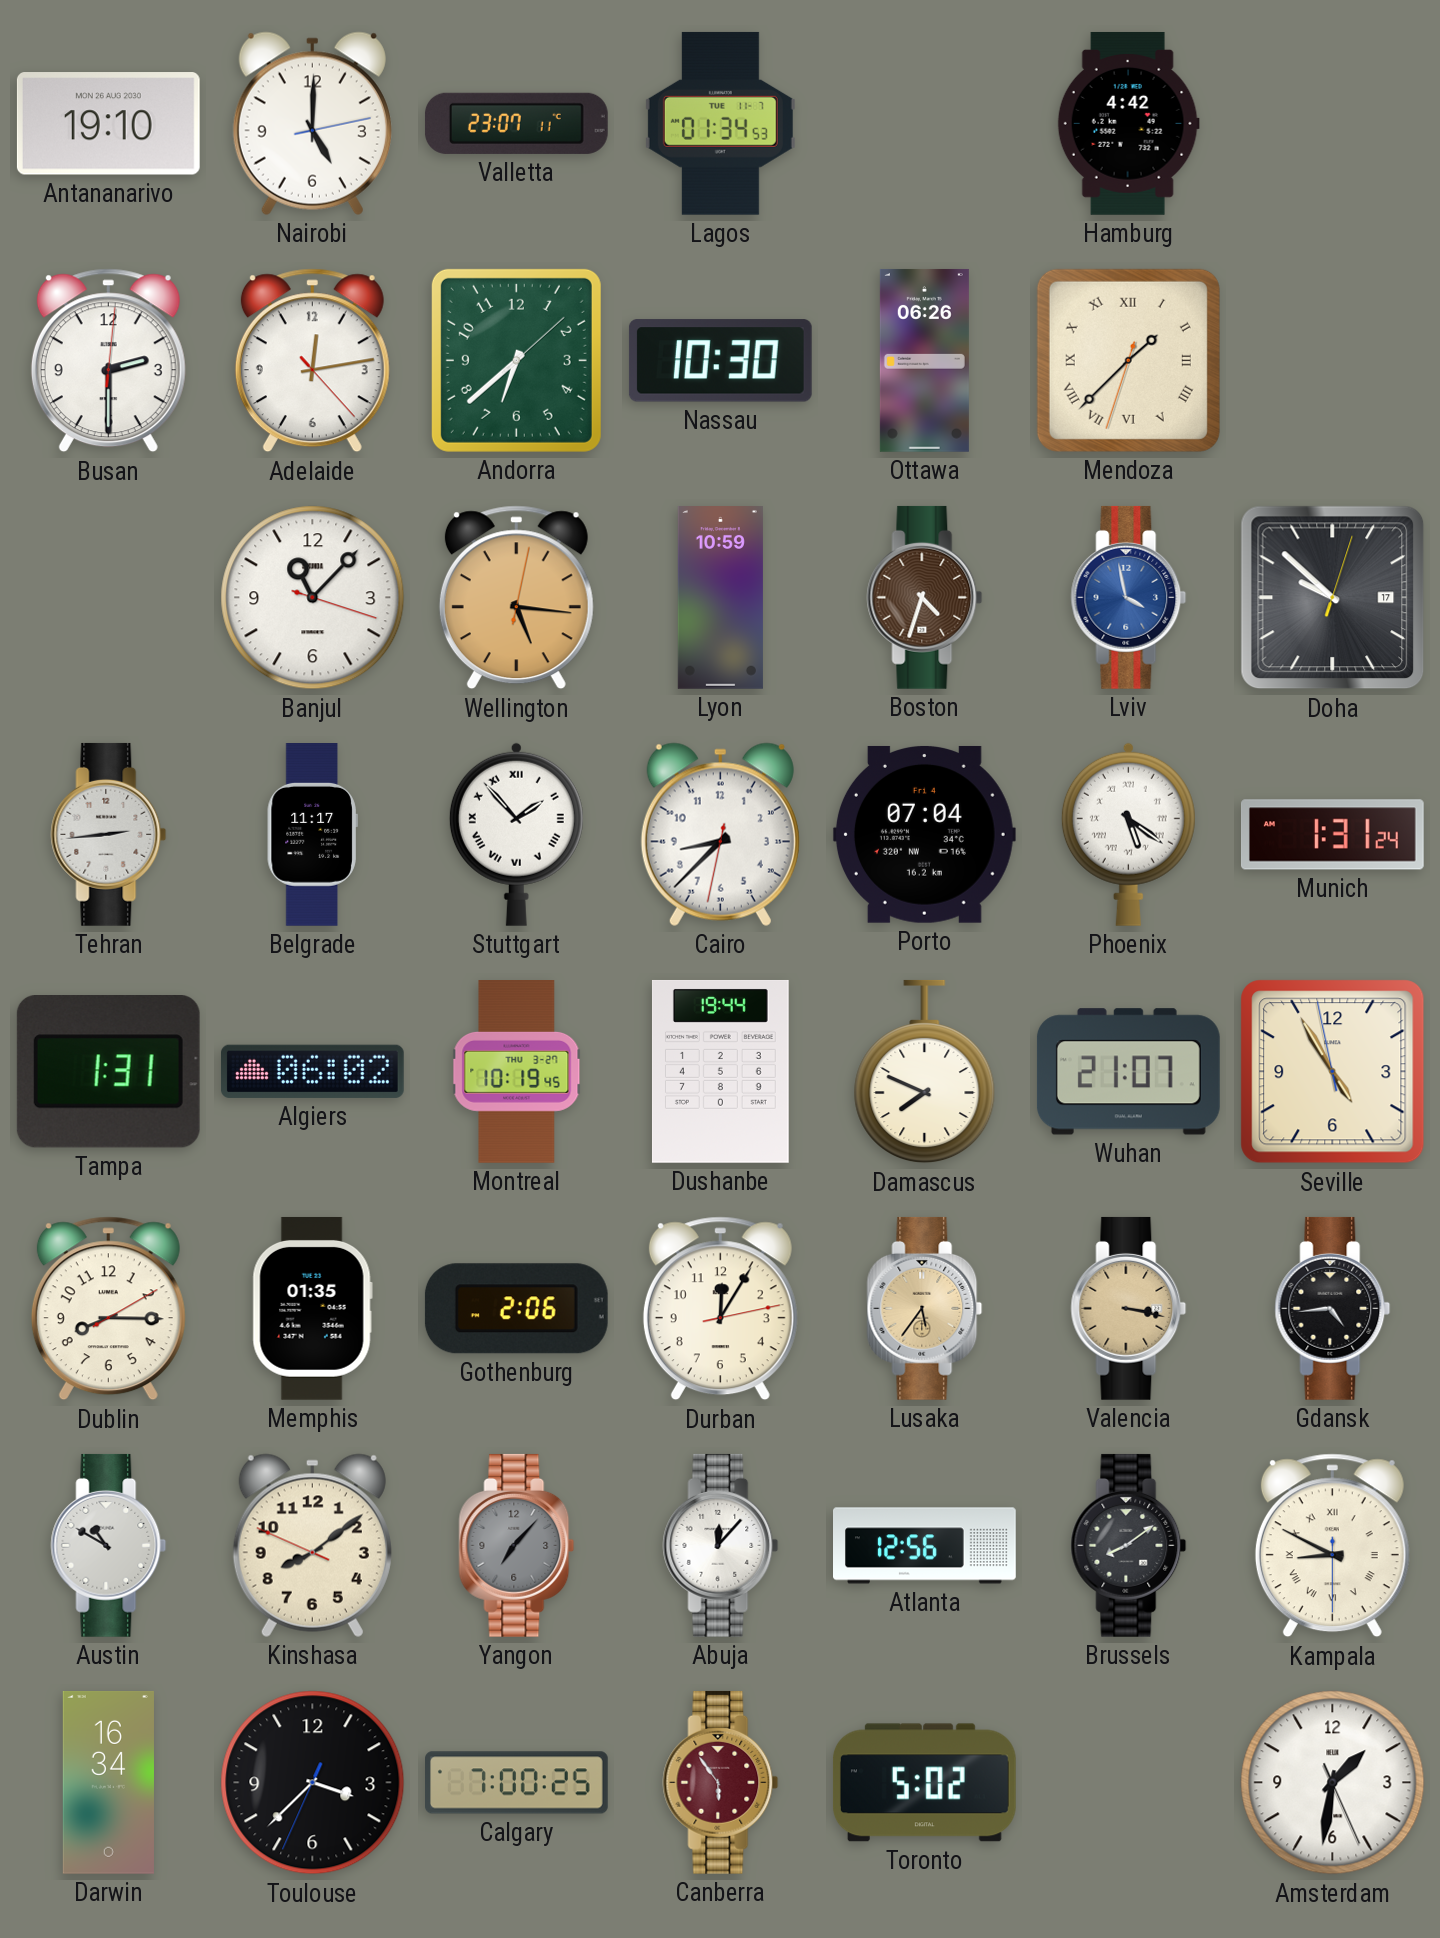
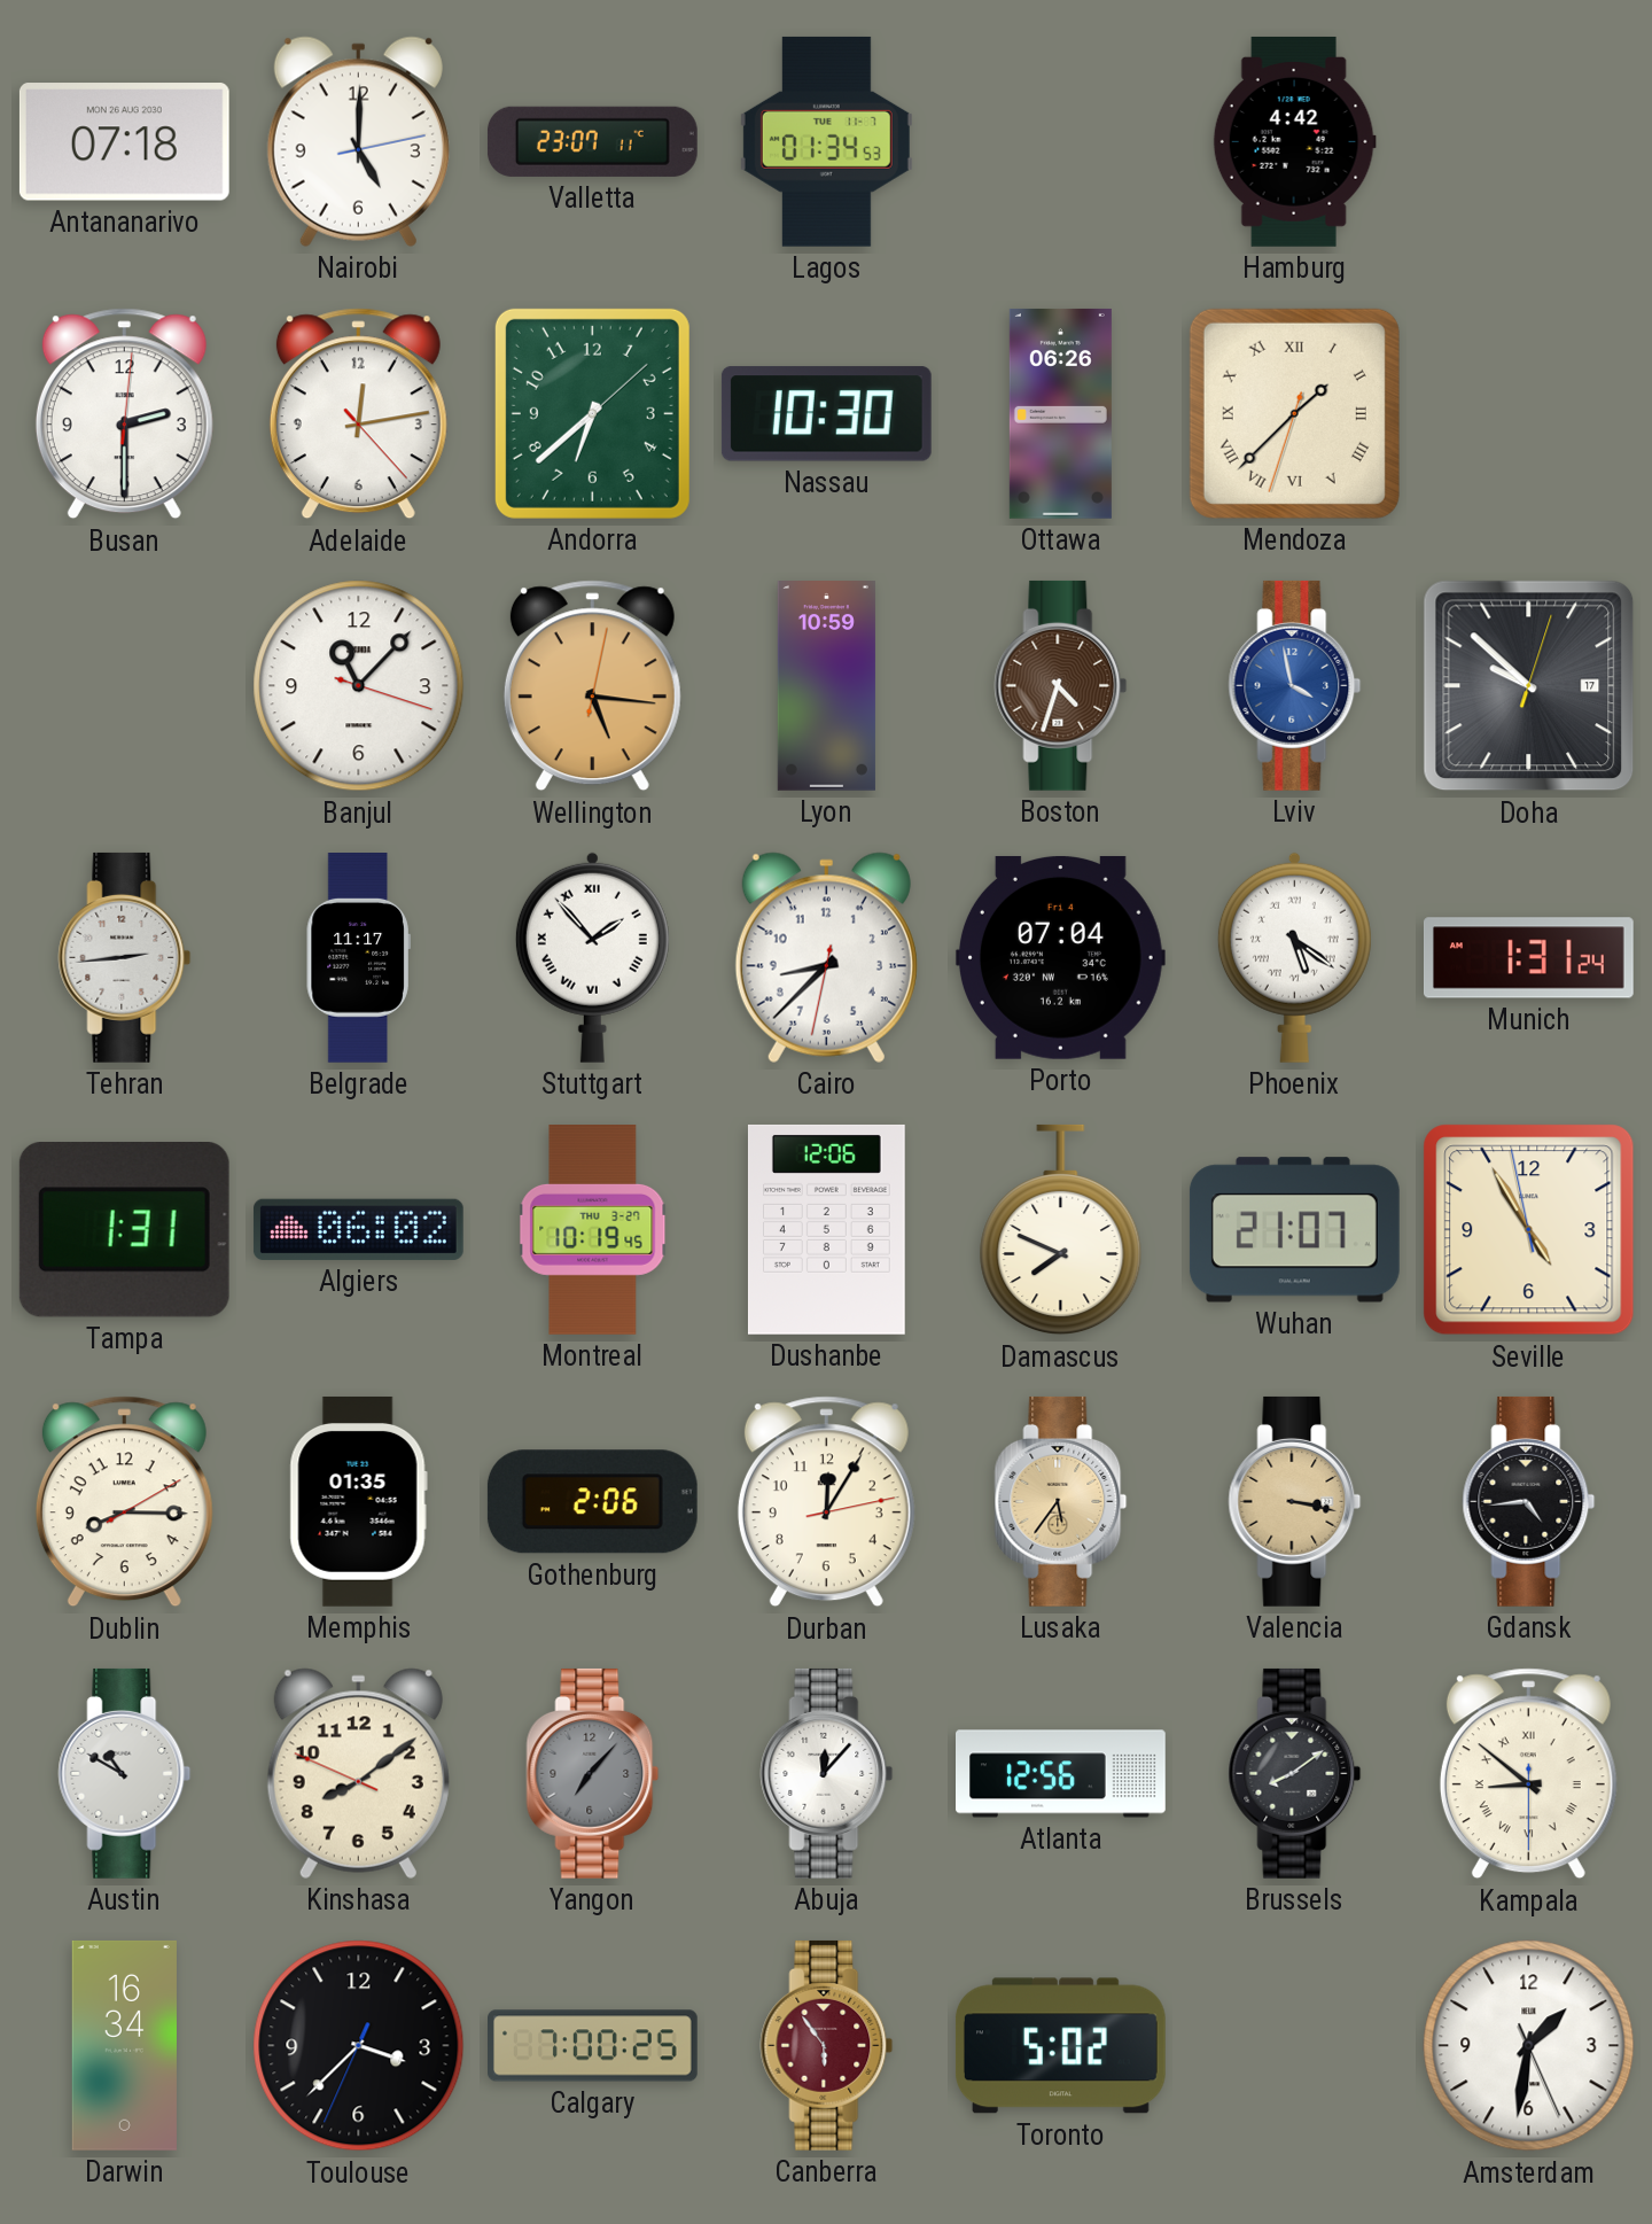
Antananarivo: 19:10 -> 07:18
Dushanbe: 19:44 -> 12:06
Kampala: 8:49 -> 8:51
